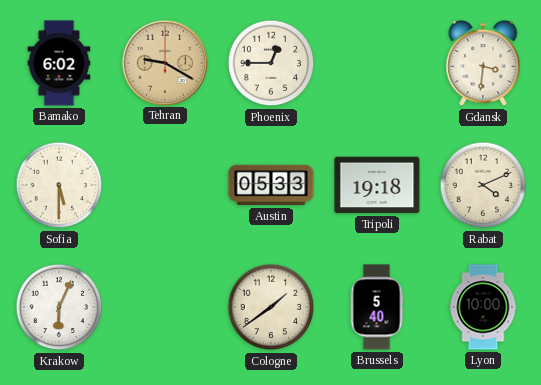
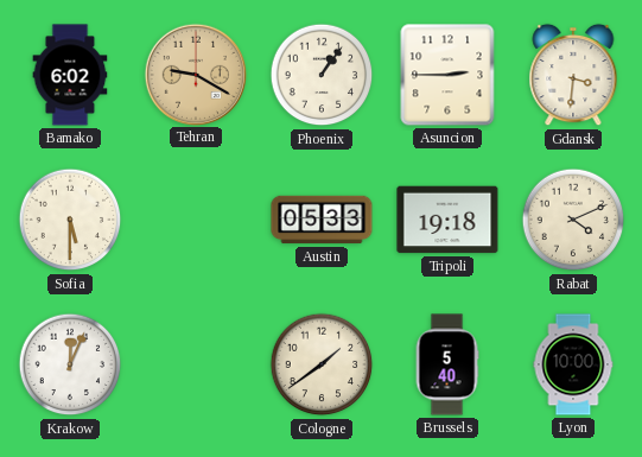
Phoenix: 12:45 -> 1:06
Asuncion: none -> 2:45
Krakow: 6:04 -> 12:04
